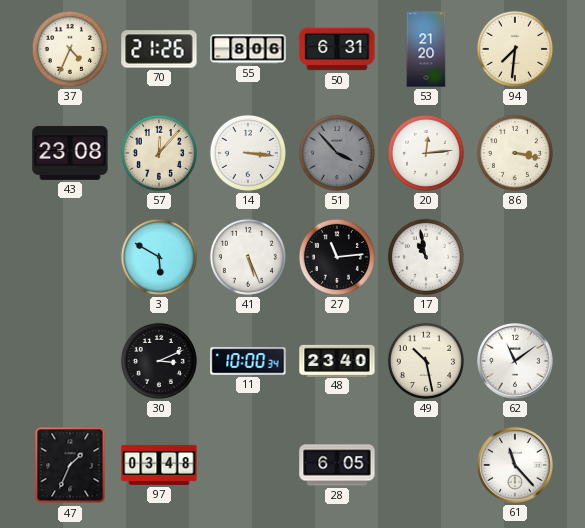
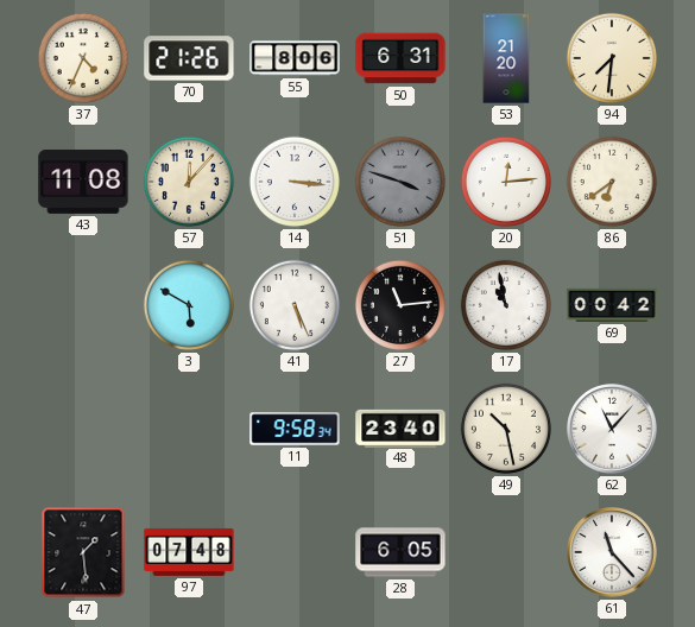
43: 23:08 -> 11:08
51: 3:53 -> 3:48
86: 3:17 -> 6:39
69: none -> 00:42
30: 3:11 -> none
11: 10:00 -> 9:58
62: 11:09 -> 11:07
47: 1:34 -> 1:29
97: 03:48 -> 07:48
